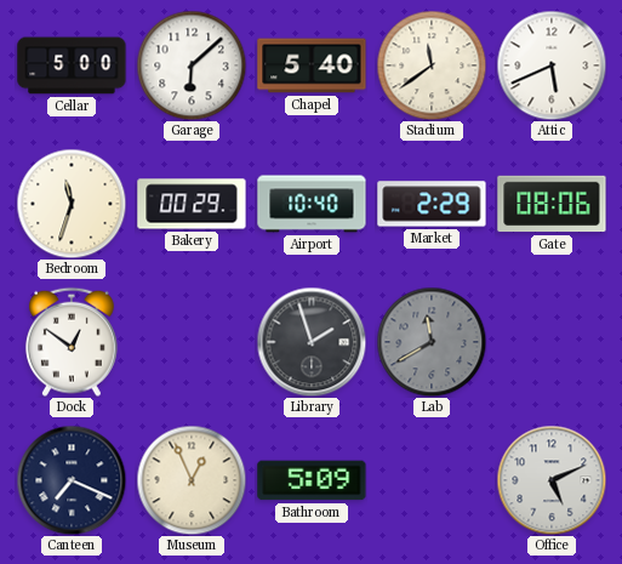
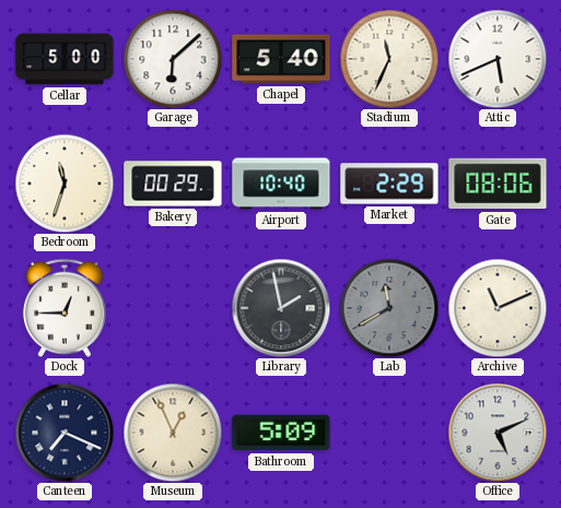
Stadium: 11:39 -> 11:34
Dock: 12:51 -> 12:45
Library: 1:57 -> 1:58
Archive: none -> 11:11
